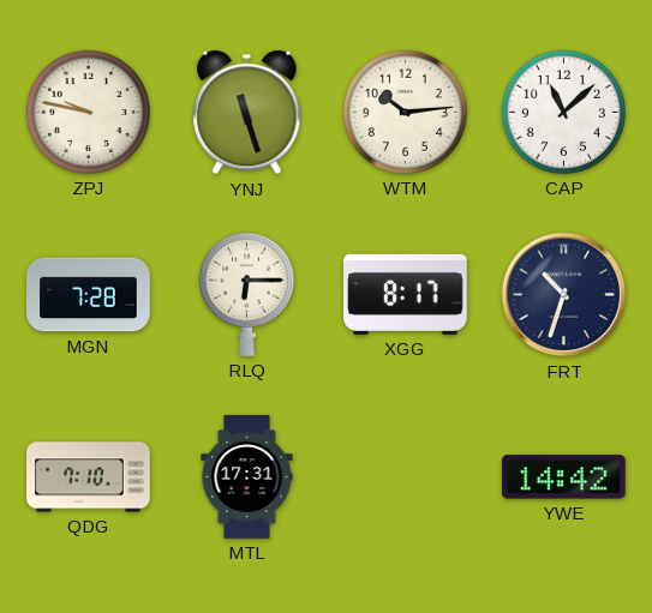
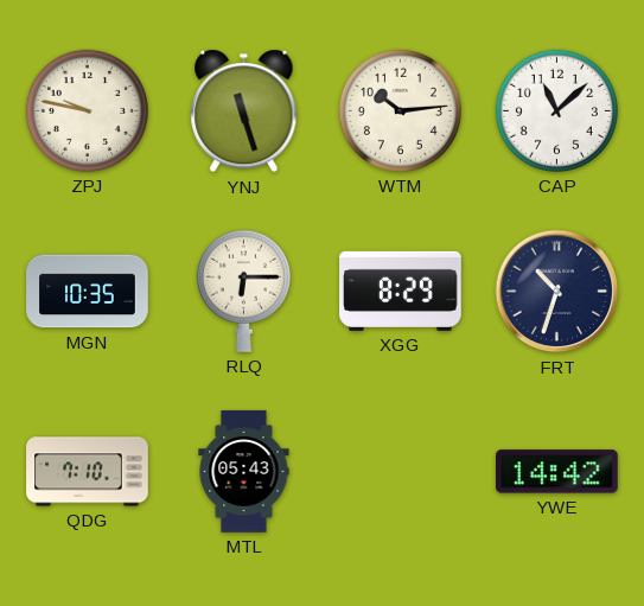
MGN: 7:28 -> 10:35
XGG: 8:17 -> 8:29
MTL: 17:31 -> 05:43
